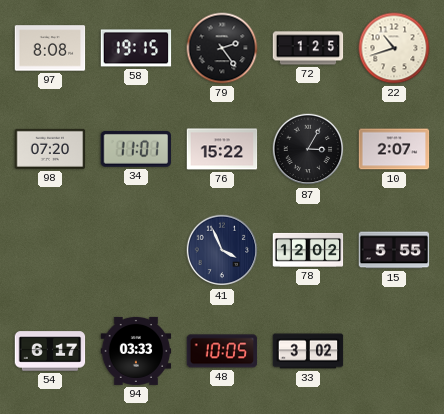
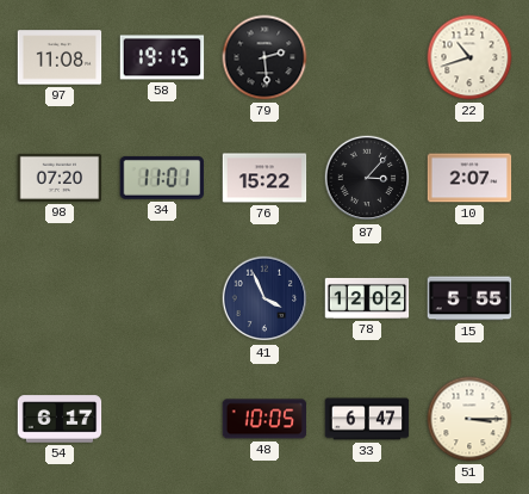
97: 8:08 -> 11:08
79: 2:24 -> 2:29
72: 1:25 -> none
87: 3:05 -> 3:07
94: 03:33 -> none
33: 3:02 -> 6:47
51: none -> 3:15
